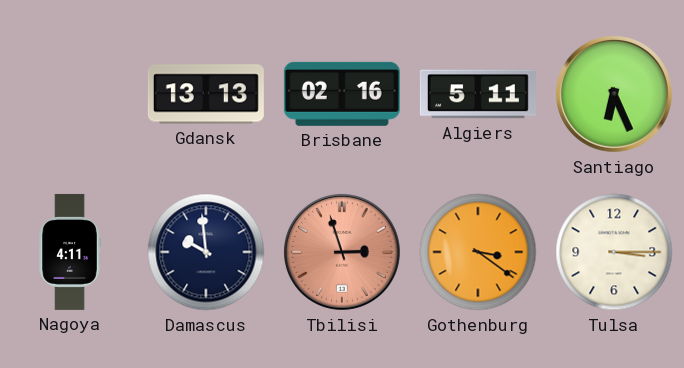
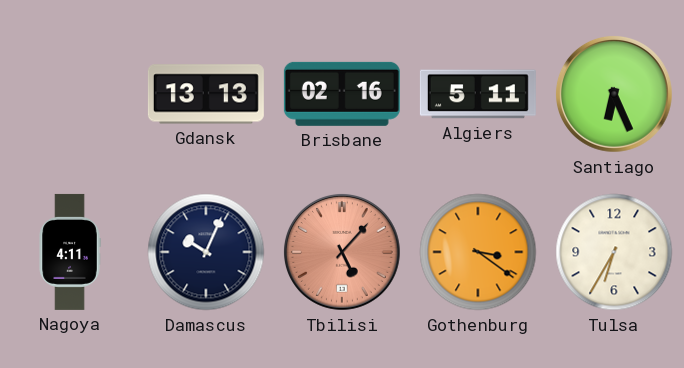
Damascus: 9:59 -> 10:04
Tbilisi: 2:57 -> 5:07
Tulsa: 3:15 -> 6:35
